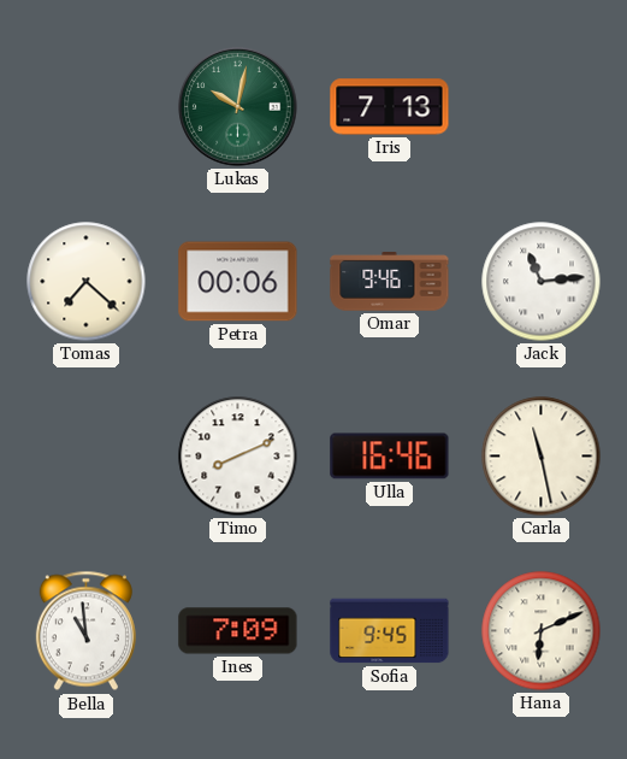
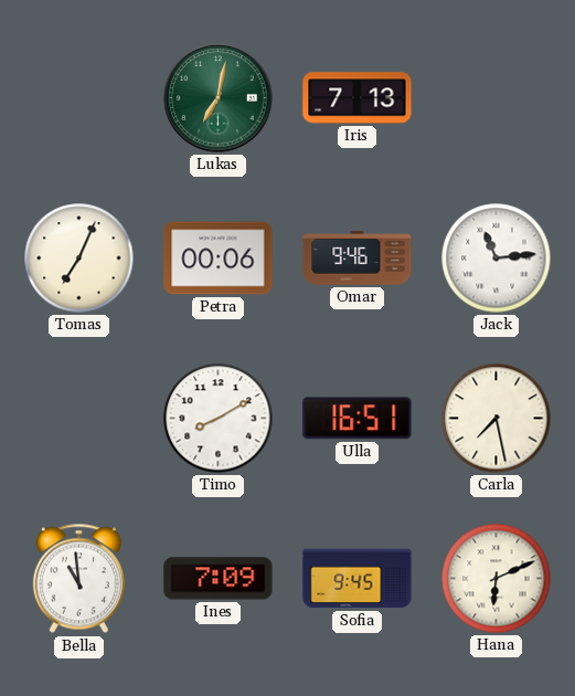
Lukas: 10:02 -> 7:02
Tomas: 7:22 -> 7:04
Timo: 8:11 -> 8:10
Ulla: 16:46 -> 16:51
Carla: 11:28 -> 7:28
